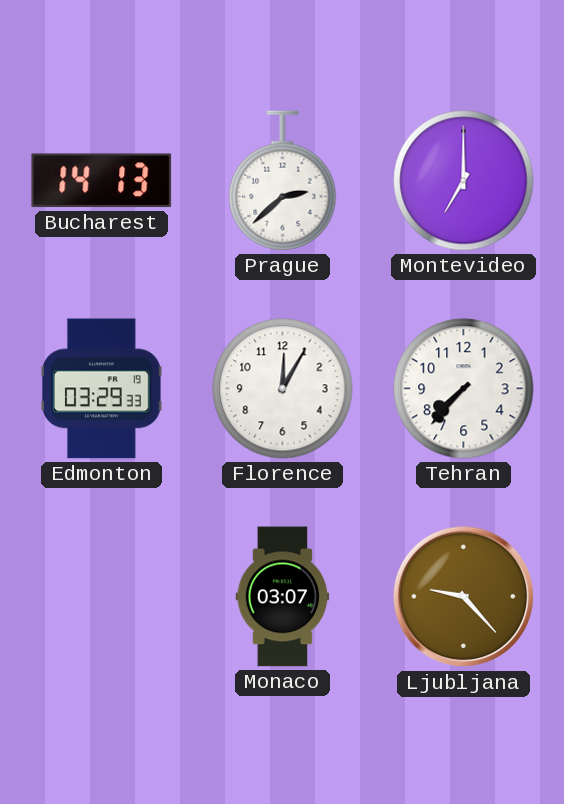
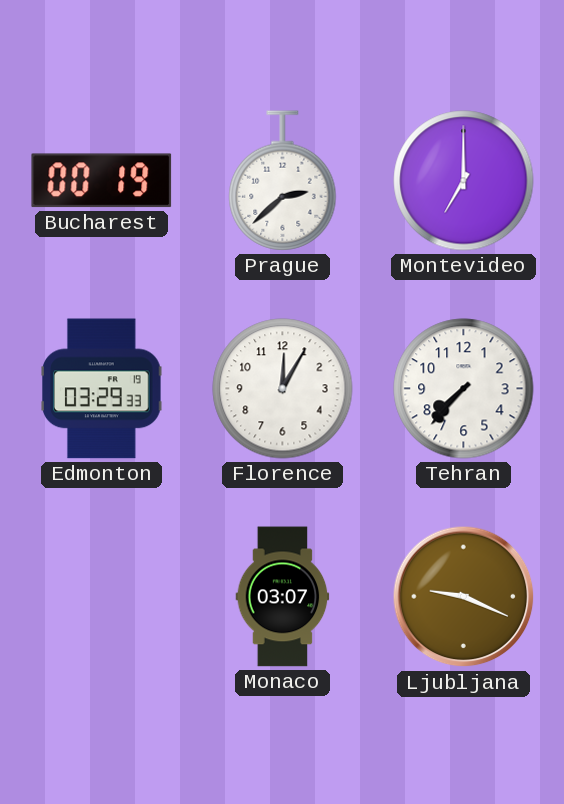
Bucharest: 14:13 -> 00:19
Ljubljana: 9:23 -> 9:19
